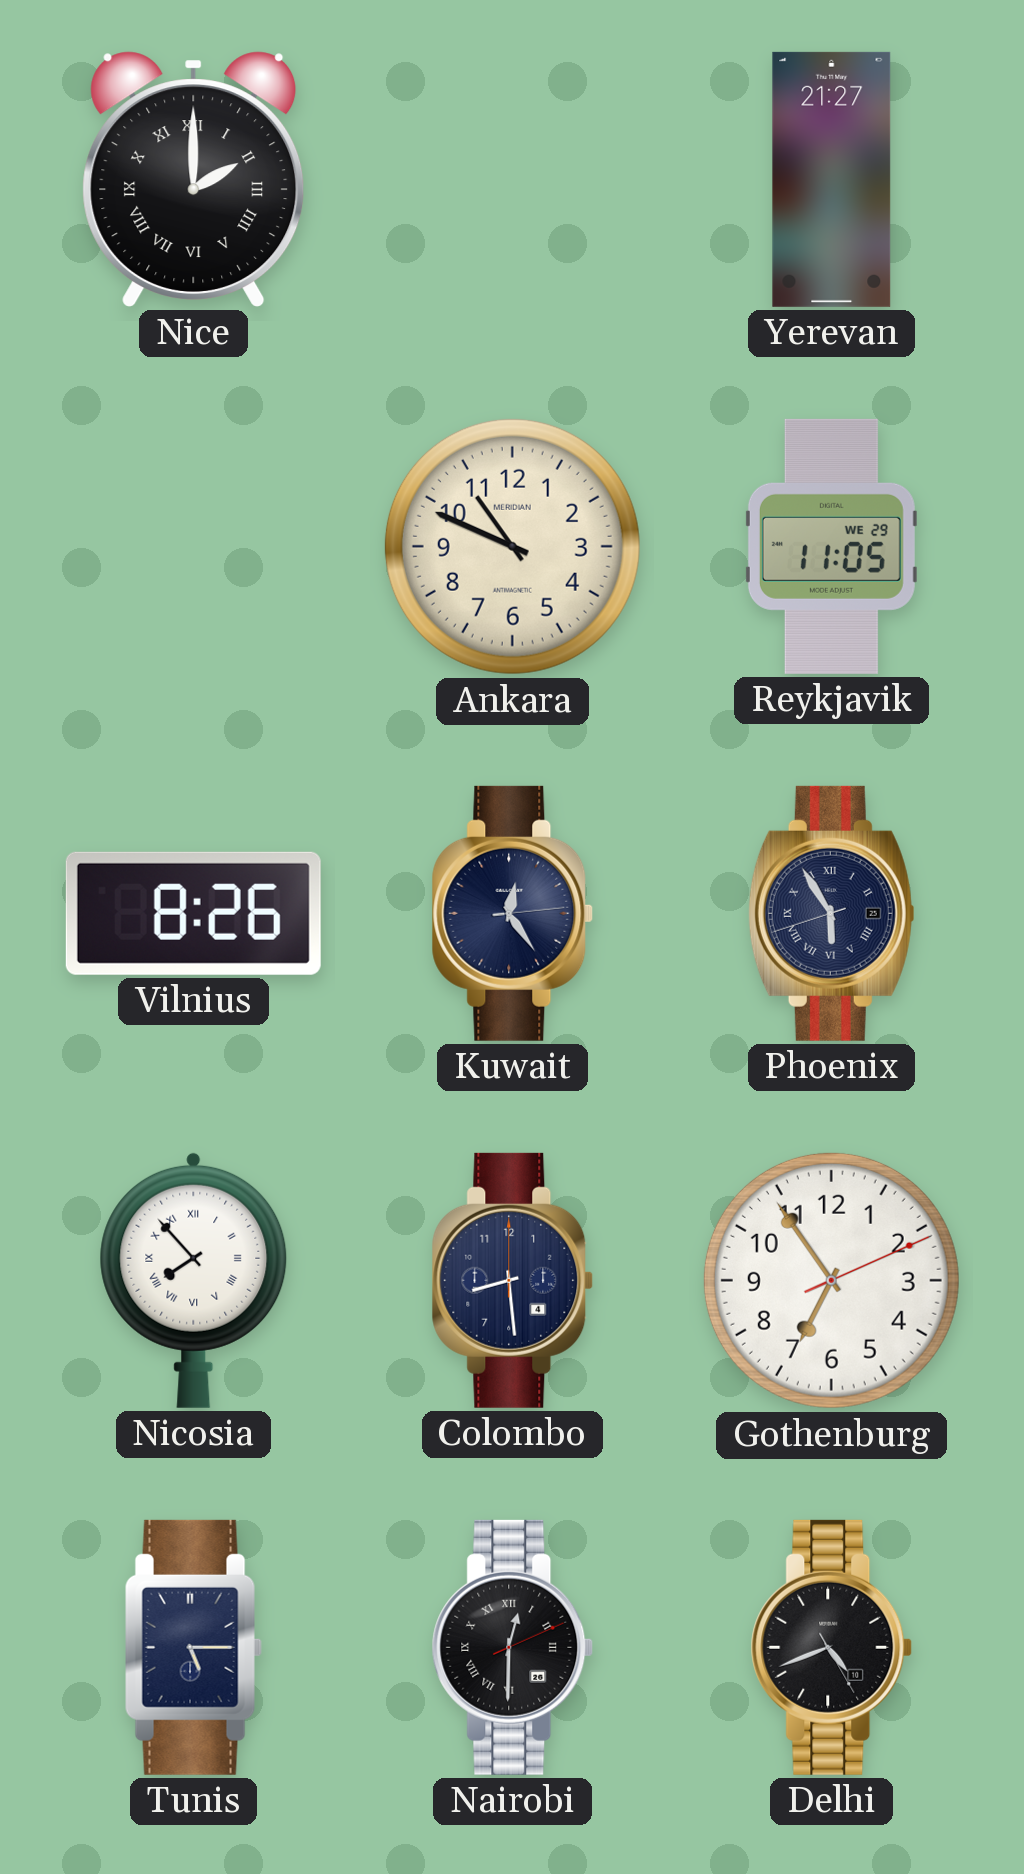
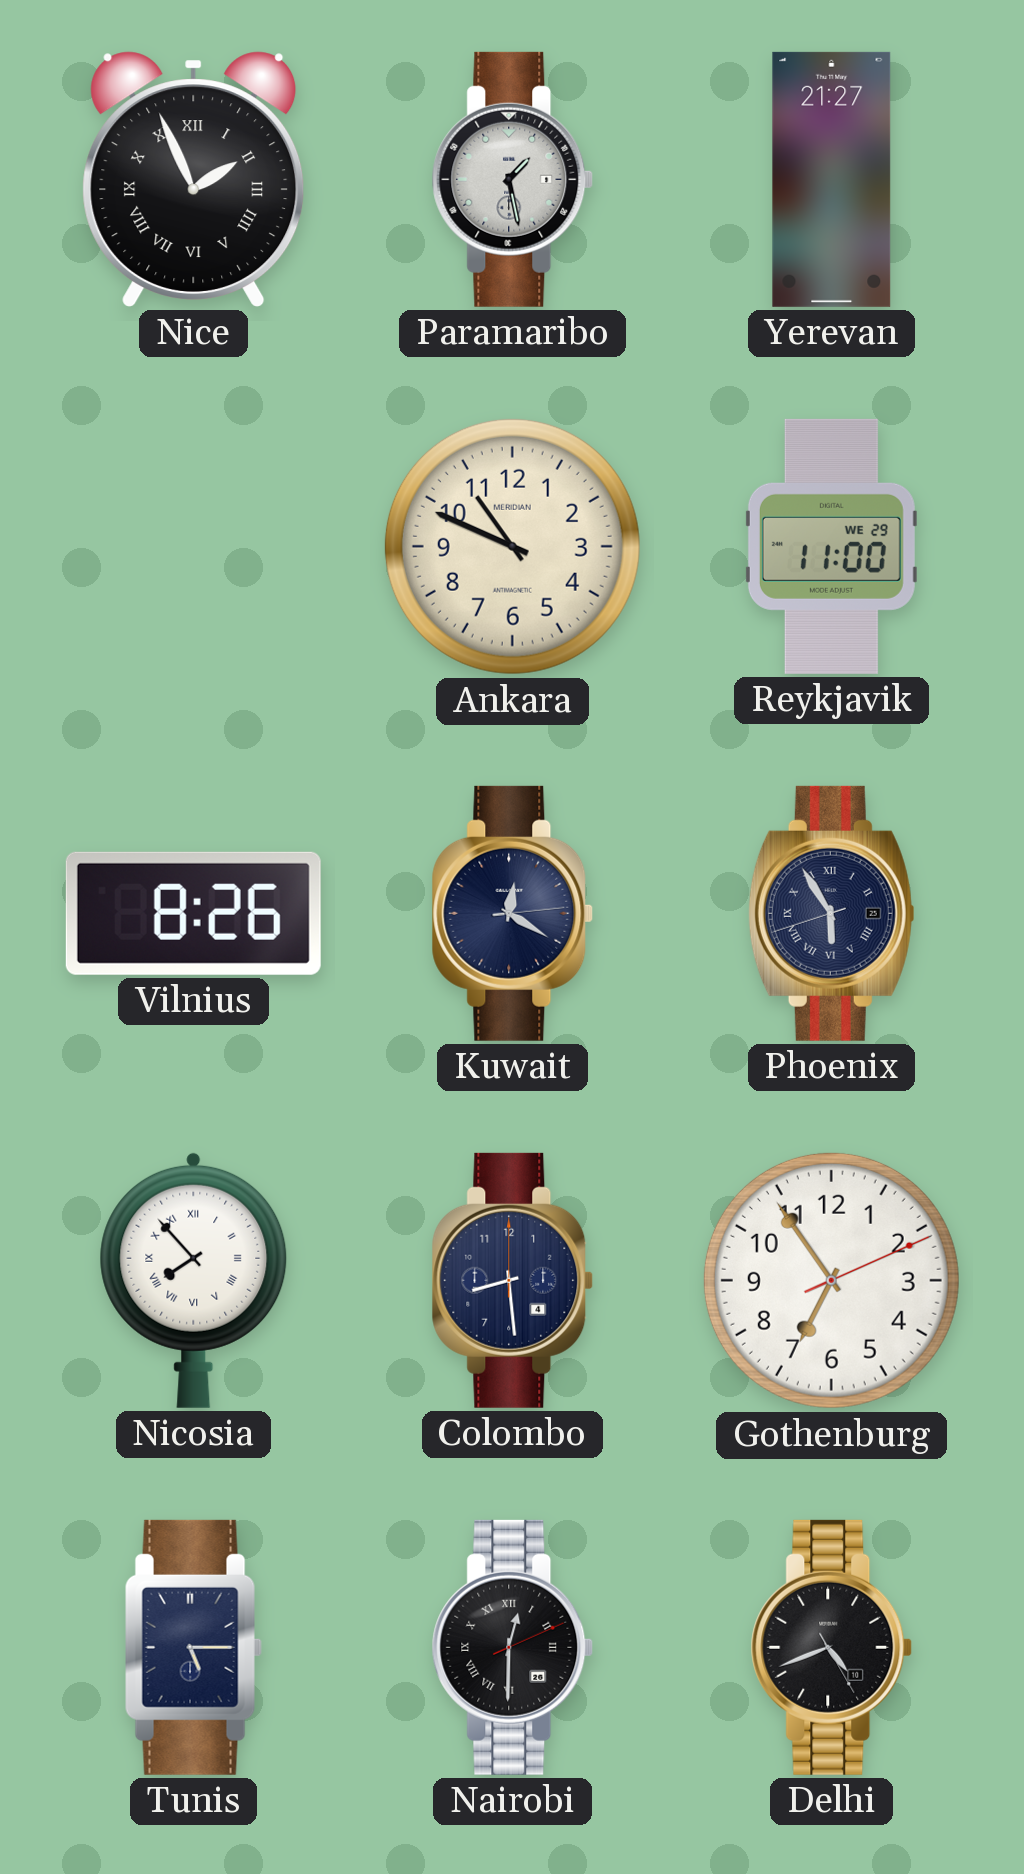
Nice: 2:00 -> 1:56
Paramaribo: none -> 1:28
Reykjavik: 11:05 -> 11:00
Kuwait: 12:24 -> 12:20
